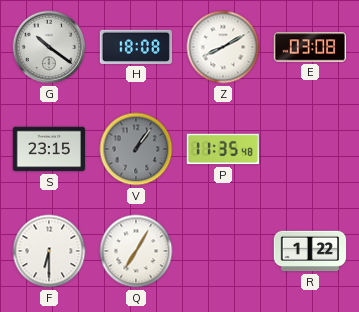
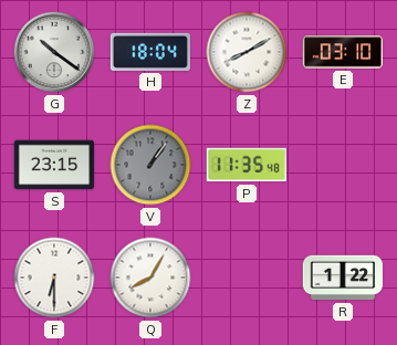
H: 18:08 -> 18:04
E: 03:08 -> 03:10
Q: 7:05 -> 8:05
